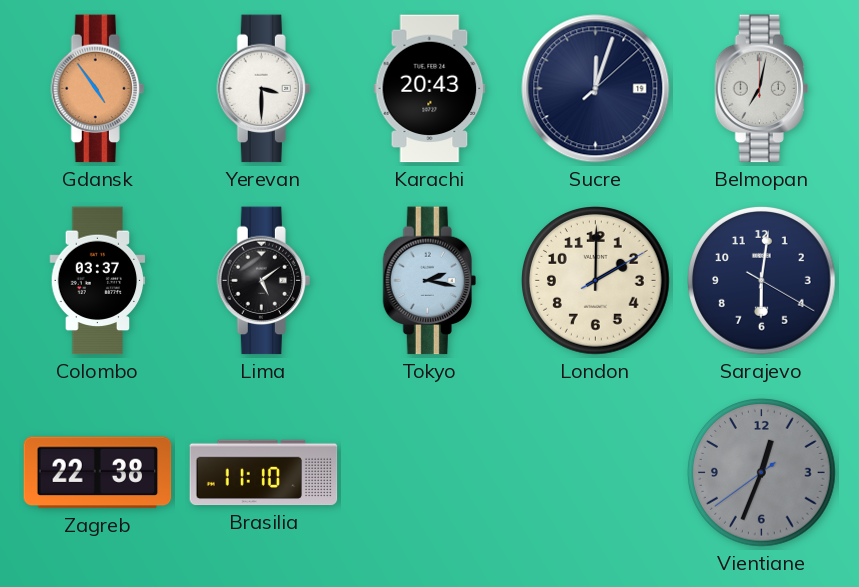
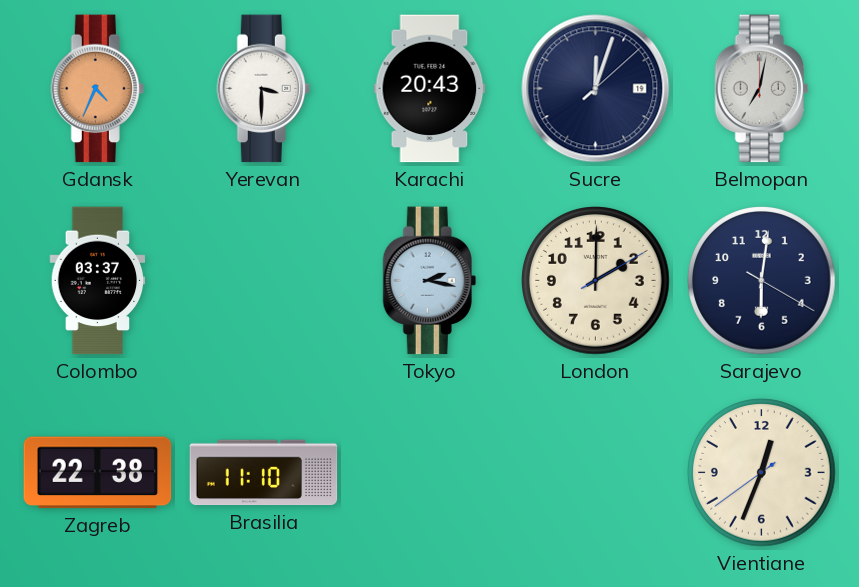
Gdansk: 4:54 -> 4:34
Lima: 5:09 -> none
Vientiane dial: grey -> cream
